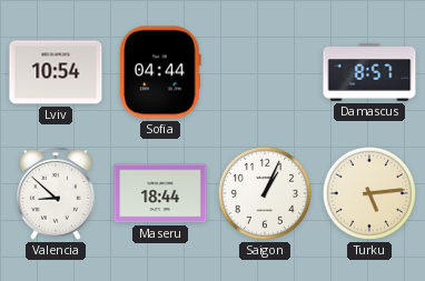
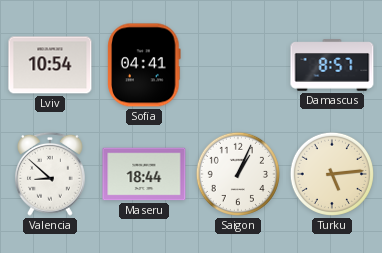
Sofia: 04:44 -> 04:41
